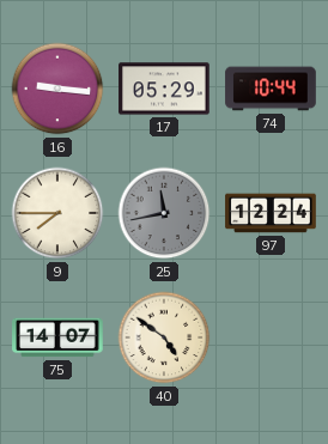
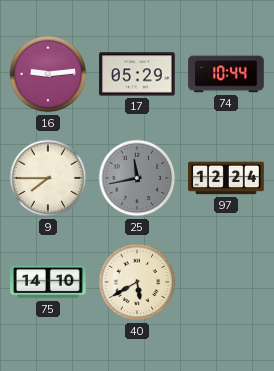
16: 9:16 -> 9:14
75: 14:07 -> 14:10
40: 4:51 -> 5:40
